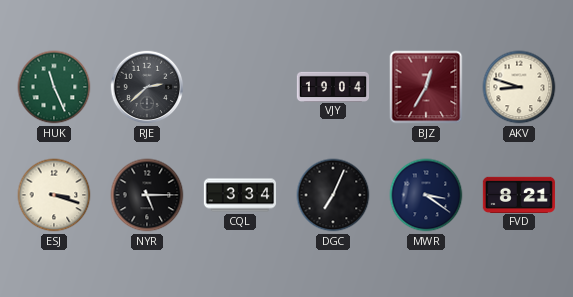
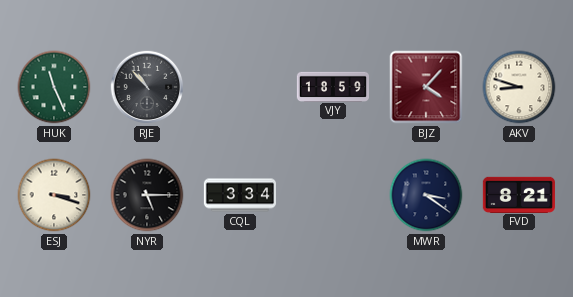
RJE: 2:38 -> 10:53
VJY: 19:04 -> 18:59
BJZ: 12:35 -> 4:07
DGC: 7:04 -> none
